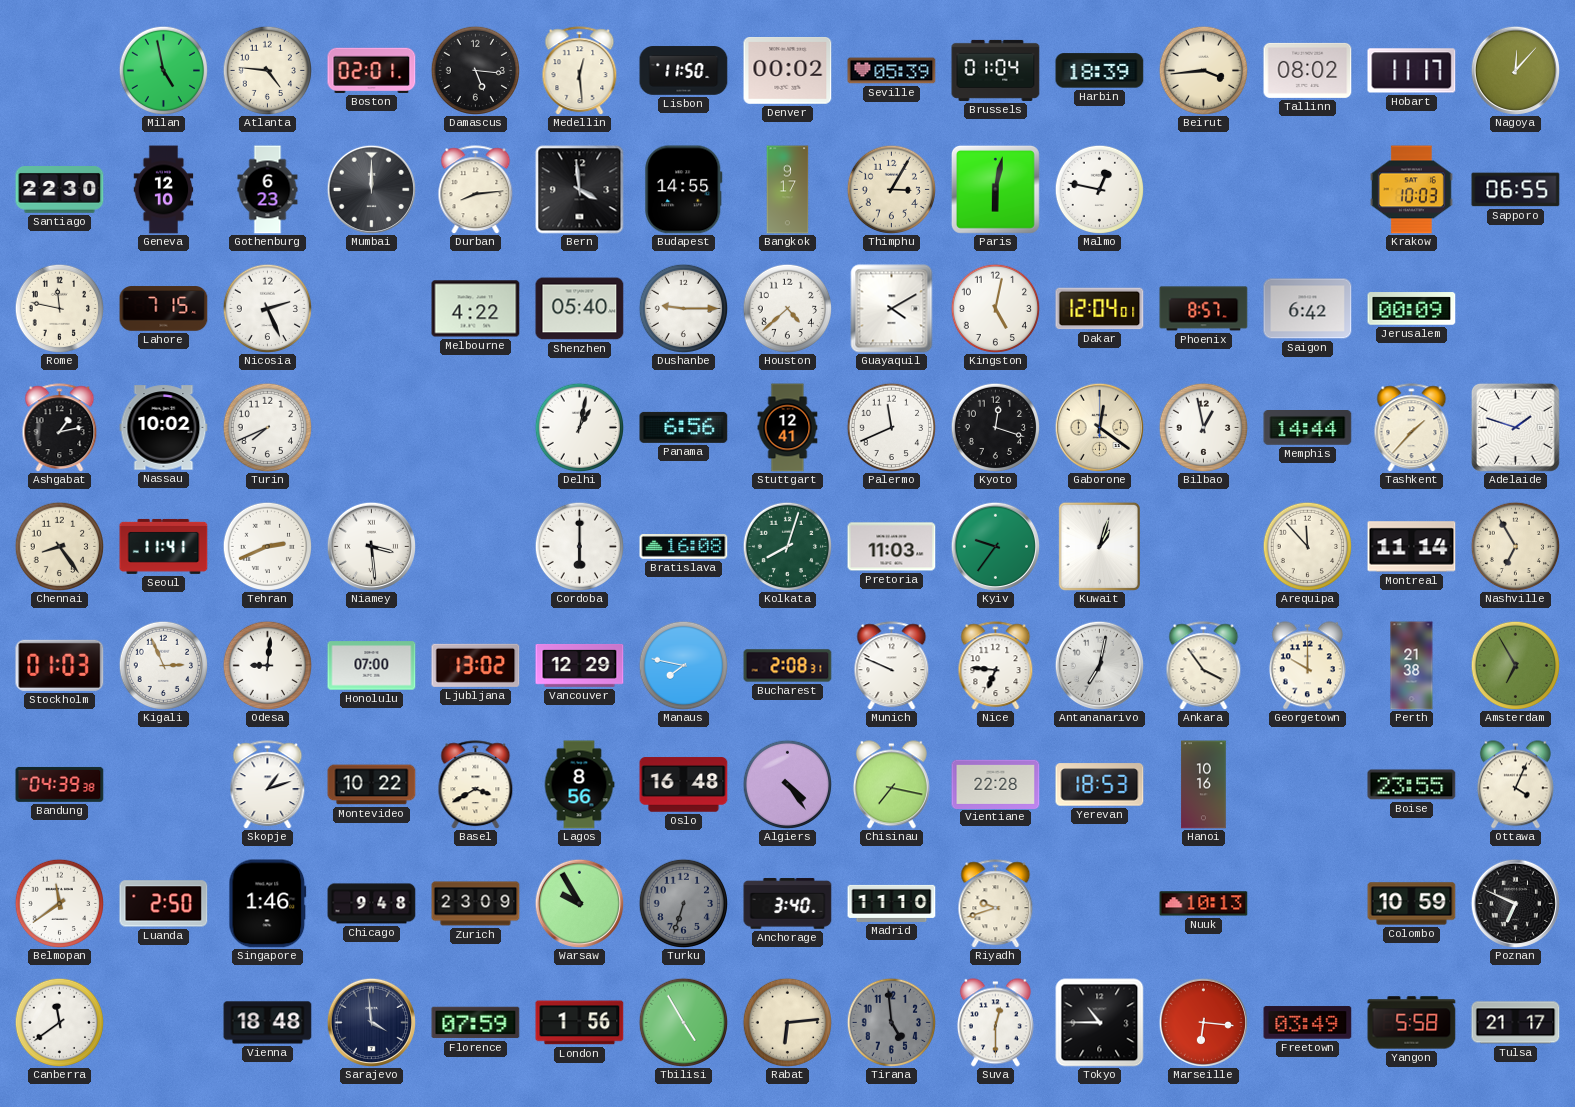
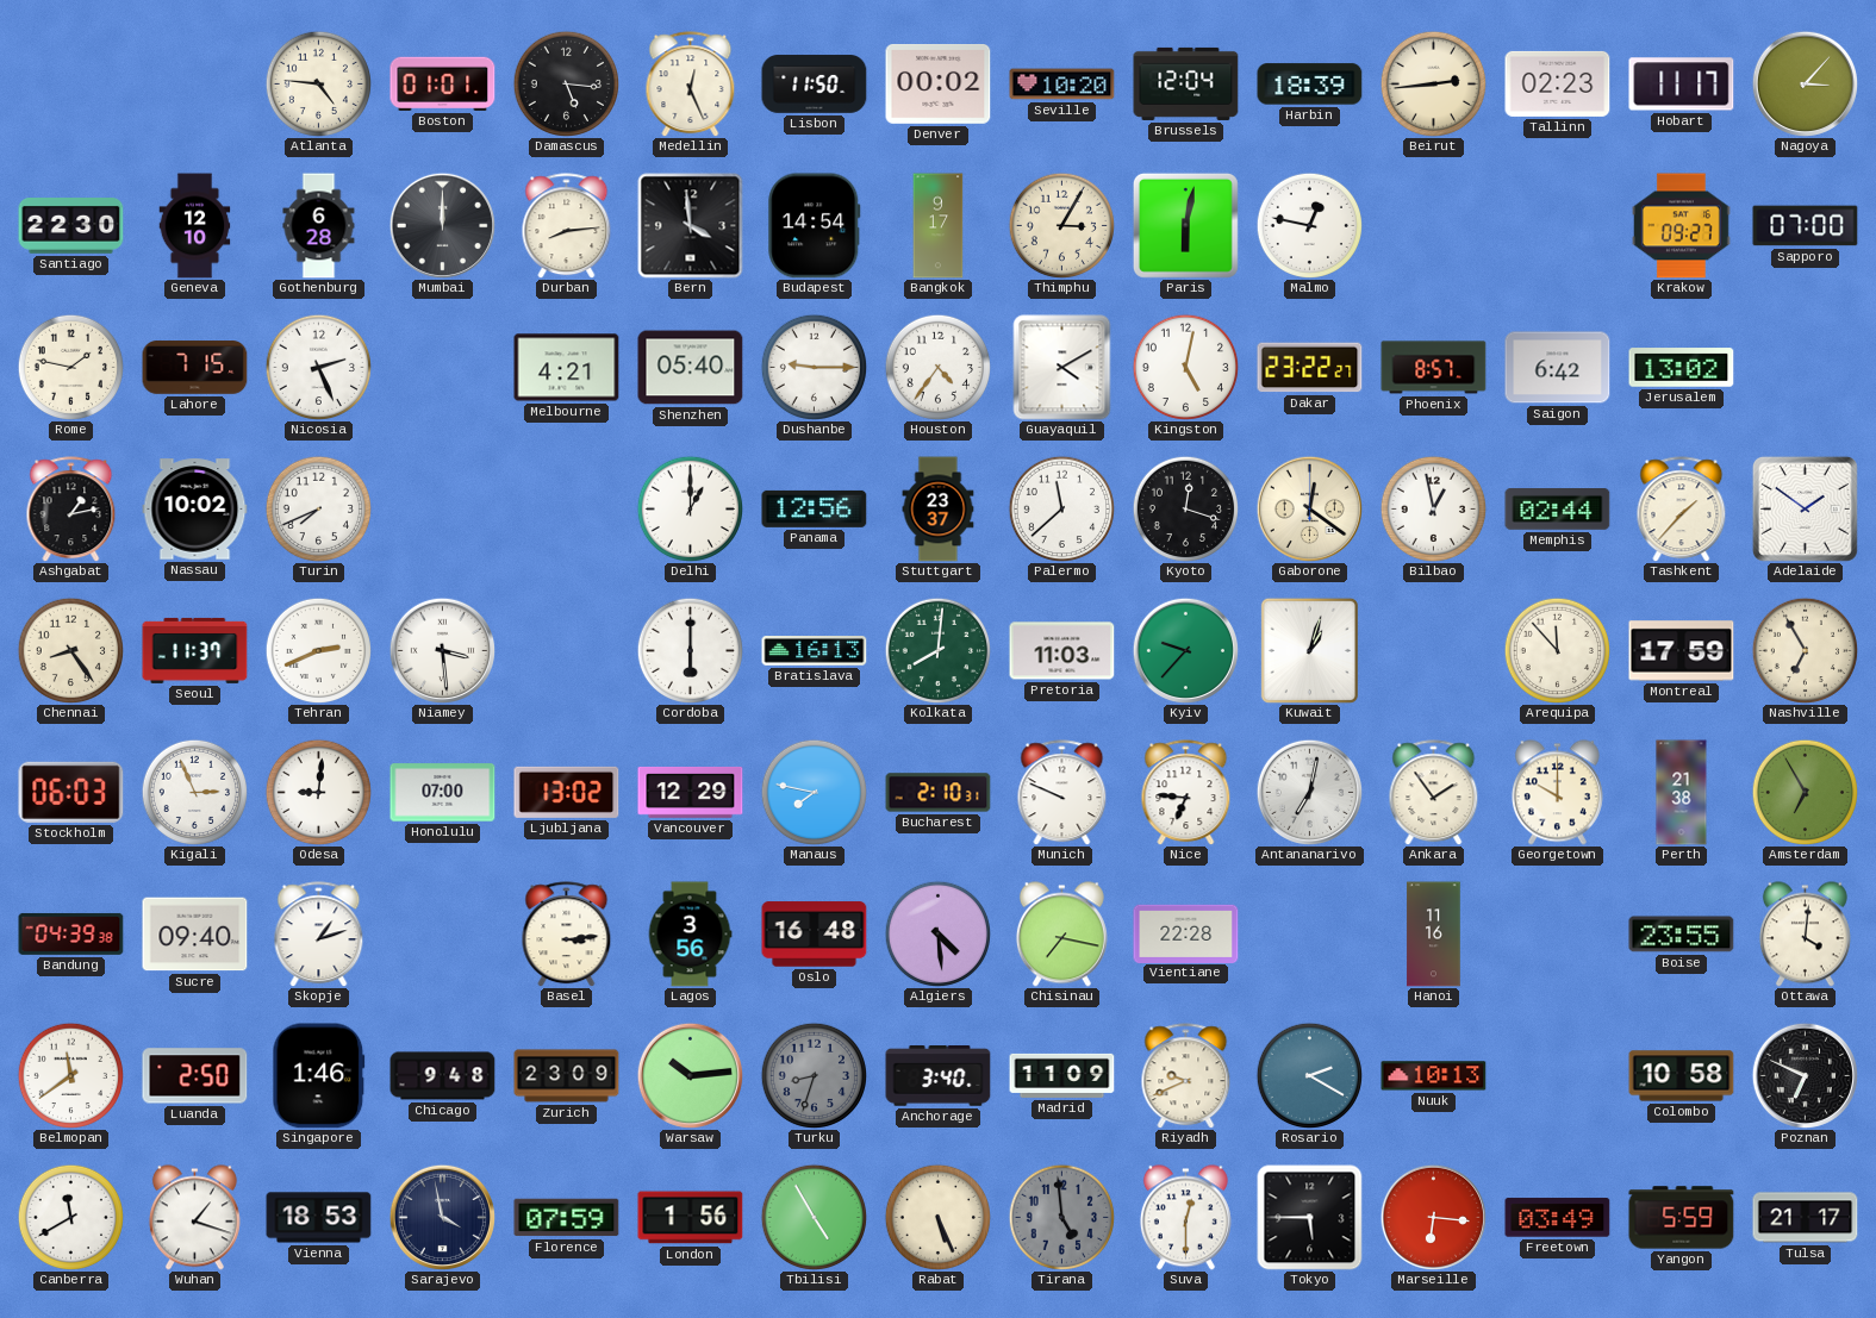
Milan: 4:58 -> none
Boston: 02:01 -> 01:01
Medellin: 12:29 -> 12:26
Seville: 05:39 -> 10:20
Brussels: 01:04 -> 12:04
Beirut: 3:44 -> 2:44
Tallinn: 08:02 -> 02:23
Nagoya: 12:07 -> 3:07
Gothenburg: 6:23 -> 6:28
Budapest: 14:55 -> 14:54
Krakow: 10:03 -> 09:27
Sapporo: 06:55 -> 07:00
Rome: 11:47 -> 1:47
Melbourne: 4:22 -> 4:21
Houston: 4:38 -> 4:36
Dakar: 12:04 -> 23:22
Jerusalem: 00:09 -> 13:02
Delhi: 1:02 -> 1:00
Panama: 6:56 -> 12:56
Stuttgart: 12:41 -> 23:37
Palermo: 11:41 -> 11:38
Memphis: 14:44 -> 02:44
Adelaide: 1:48 -> 1:51
Seoul: 11:41 -> 11:37
Bratislava: 16:08 -> 16:13
Kolkata: 8:03 -> 8:01
Kyiv: 9:36 -> 9:37
Montreal: 11:14 -> 17:59
Stockholm: 01:03 -> 06:03
Bucharest: 2:08 -> 2:10
Ankara: 3:54 -> 1:54
Sucre: none -> 09:40
Montevideo: 10:22 -> none
Basel: 3:40 -> 3:14
Lagos: 8:56 -> 3:56
Algiers: 4:24 -> 4:29
Yerevan: 18:53 -> none
Hanoi: 10:16 -> 11:16
Ottawa: 4:04 -> 4:01
Warsaw: 9:55 -> 10:14
Turku: 6:33 -> 8:33
Madrid: 11:10 -> 11:09
Riyadh: 9:42 -> 9:41
Rosario: none -> 2:20
Colombo: 10:59 -> 10:58
Canberra: 11:39 -> 11:40
Wuhan: none -> 1:18
Vienna: 18:48 -> 18:53
Sarajevo: 3:59 -> 3:58
Rabat: 6:14 -> 5:26
Tokyo: 10:45 -> 5:45
Yangon: 5:58 -> 5:59
